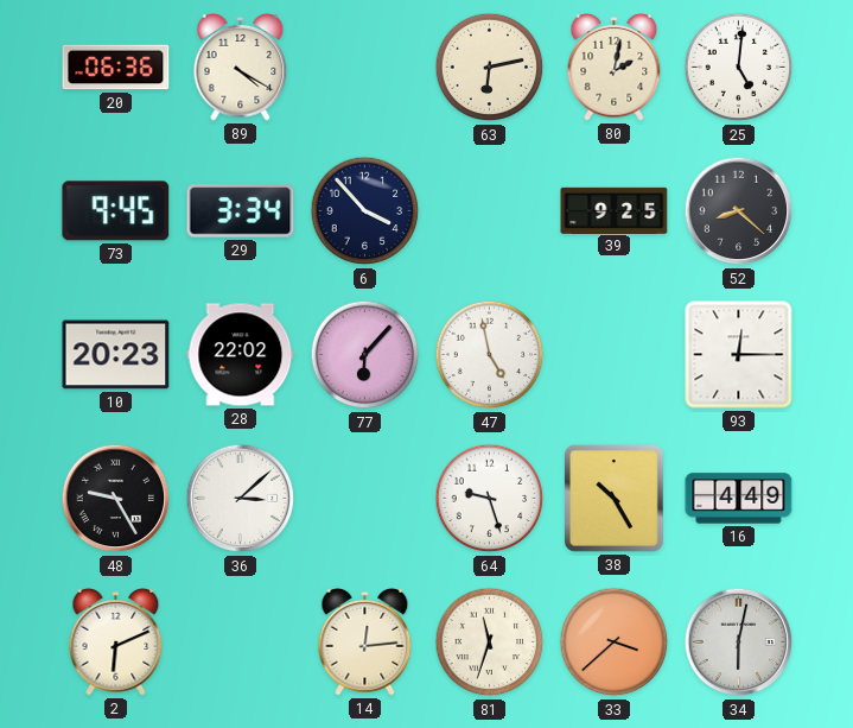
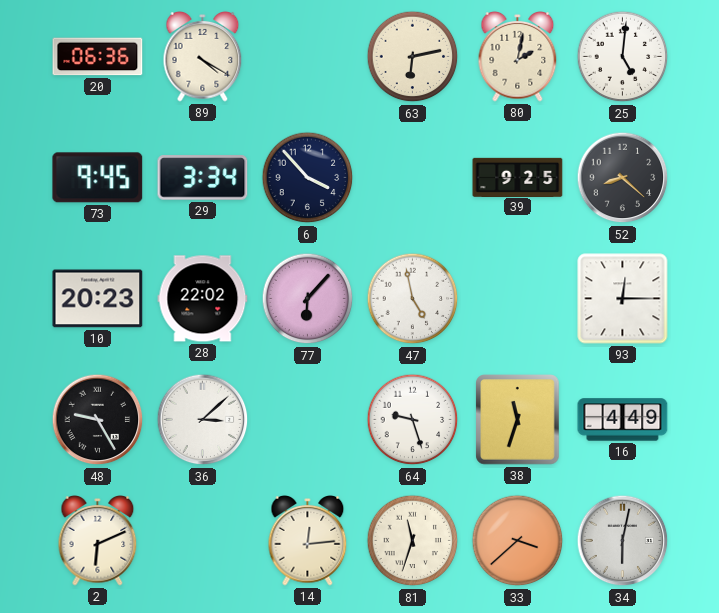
38: 10:25 -> 11:33
